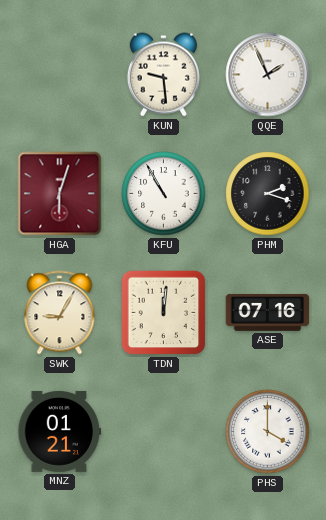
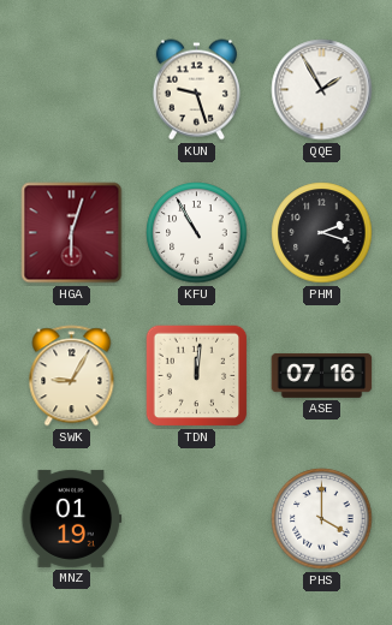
KUN: 9:29 -> 9:27
QQE: 1:56 -> 1:55
MNZ: 01:21 -> 01:19
